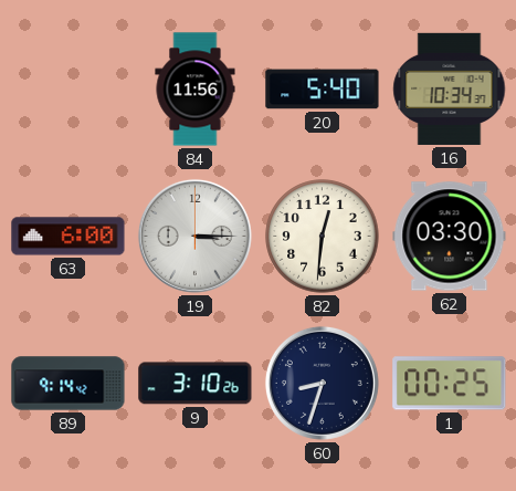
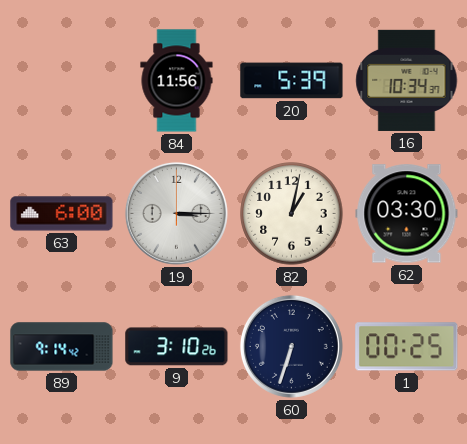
20: 5:40 -> 5:39
82: 12:31 -> 1:02
60: 8:33 -> 6:33
